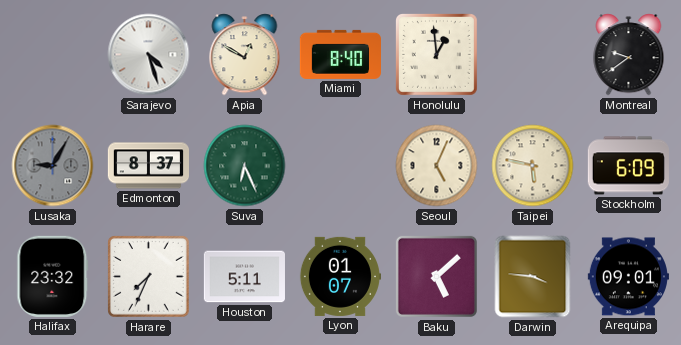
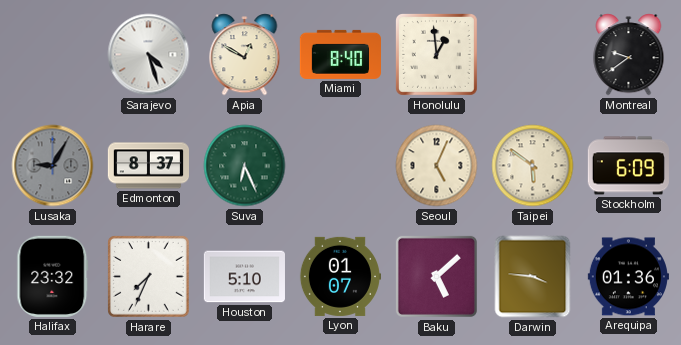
Taipei: 5:47 -> 5:51
Houston: 5:11 -> 5:10
Arequipa: 09:01 -> 01:36
